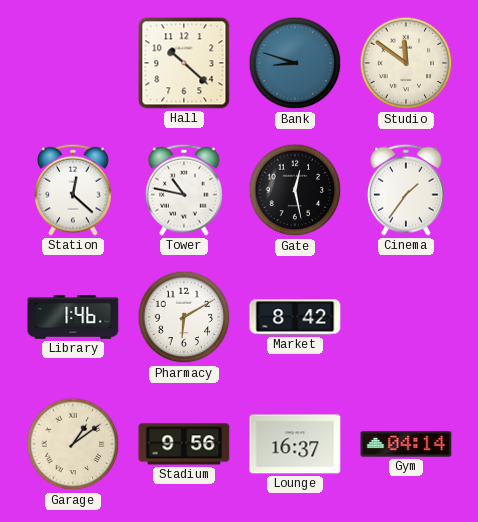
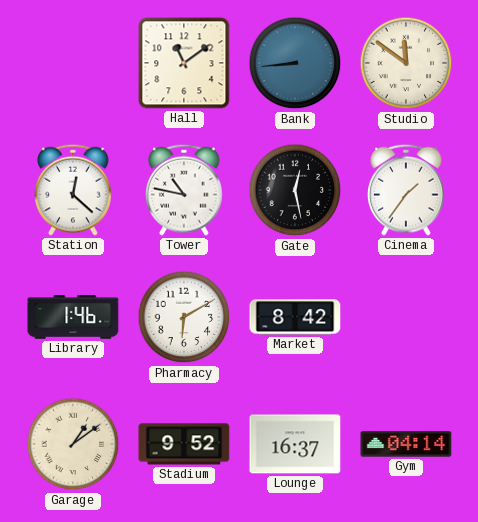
Hall: 10:22 -> 11:09
Bank: 8:48 -> 8:44
Stadium: 9:56 -> 9:52
